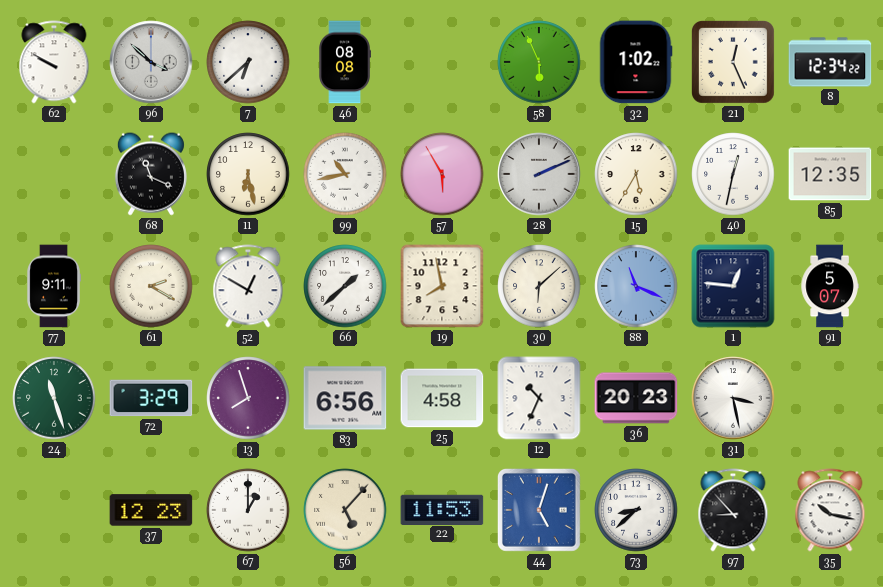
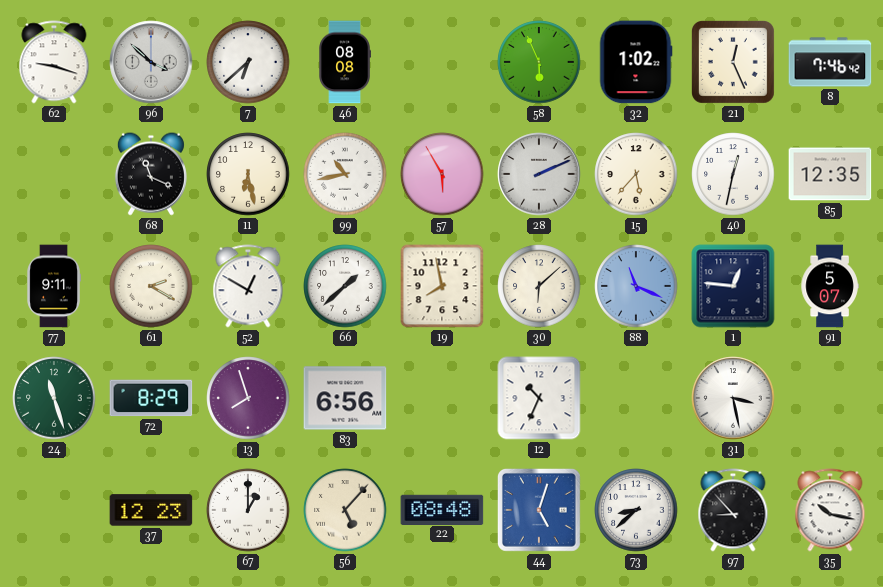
62: 9:50 -> 9:18
8: 12:34 -> 7:46
15: 5:35 -> 5:37
72: 3:29 -> 8:29
25: 4:58 -> none
36: 20:23 -> none
22: 11:53 -> 08:48
